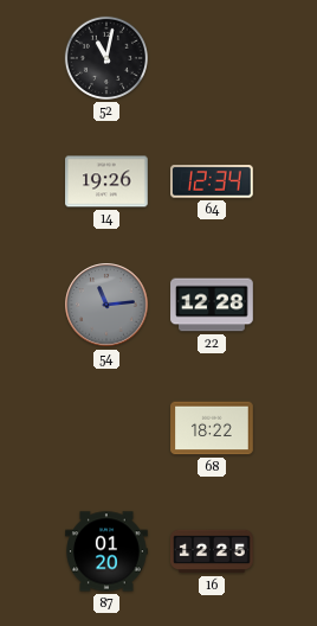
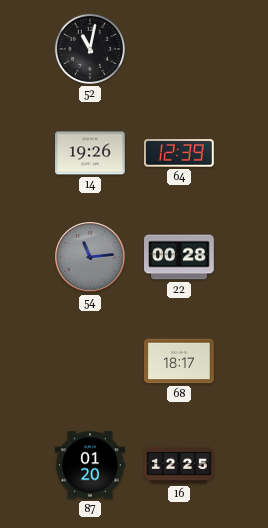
64: 12:34 -> 12:39
22: 12:28 -> 00:28
68: 18:22 -> 18:17
